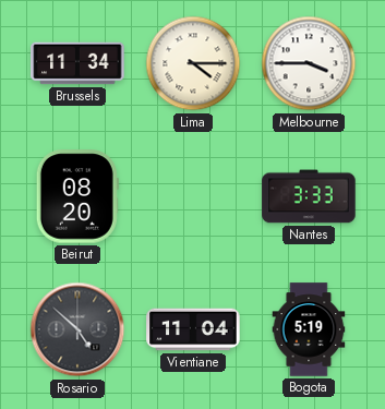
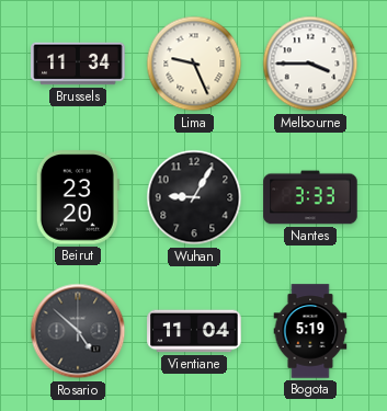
Lima: 4:15 -> 9:26
Beirut: 08:20 -> 23:20
Wuhan: none -> 9:05
